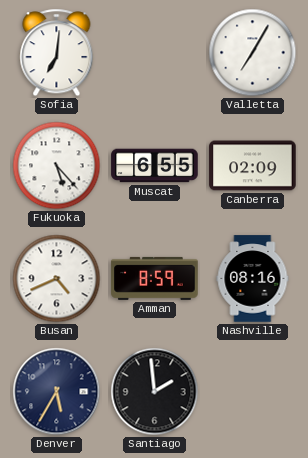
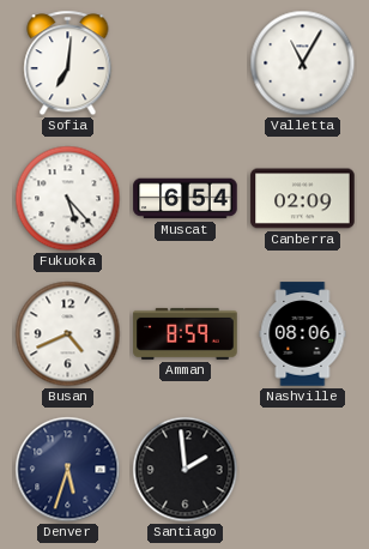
Valletta: 7:05 -> 11:05
Muscat: 6:55 -> 6:54
Nashville: 08:16 -> 08:06
Denver: 5:35 -> 5:33
